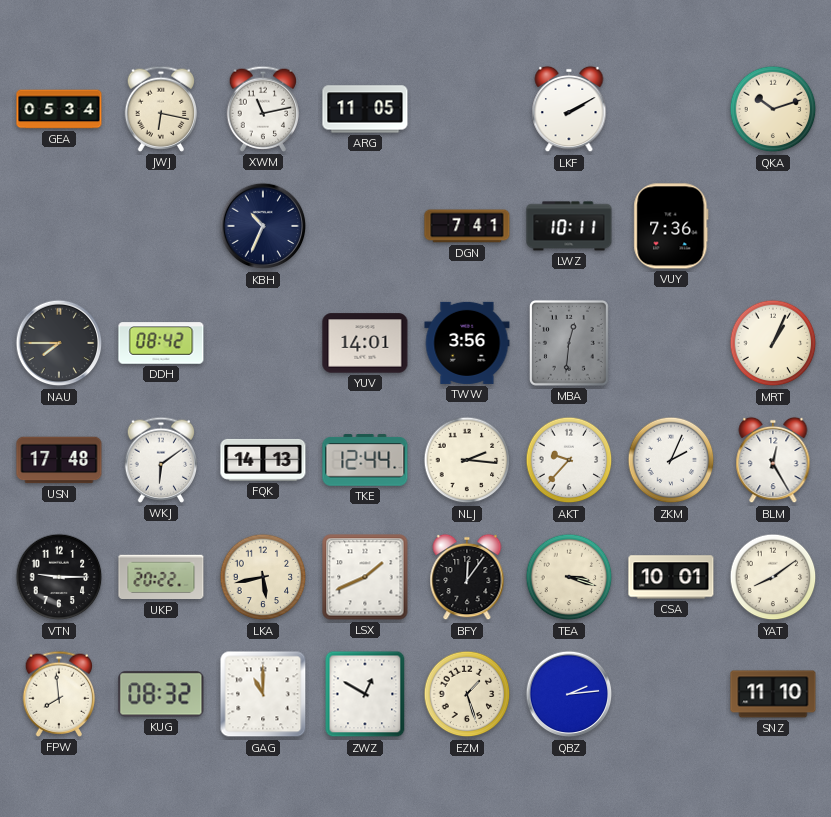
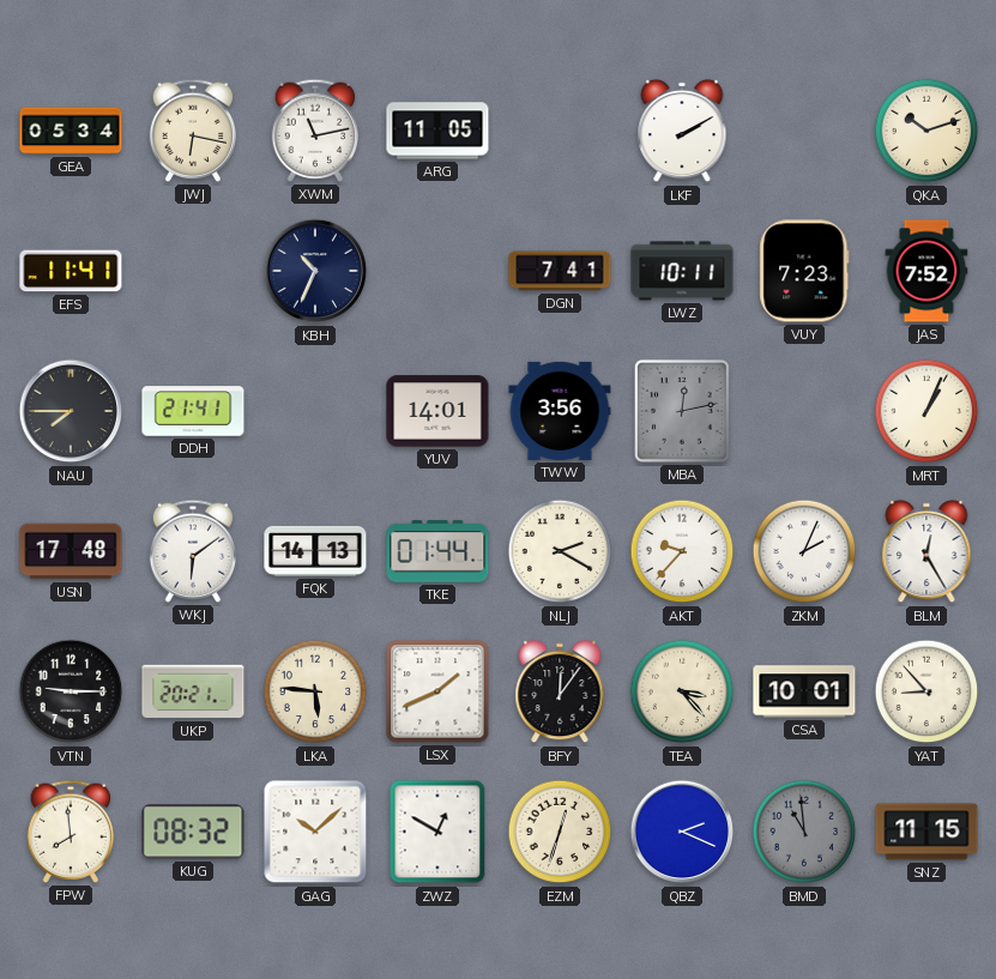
EFS: none -> 11:41
VUY: 7:36 -> 7:23
JAS: none -> 7:52
DDH: 08:42 -> 21:41
MBA: 12:31 -> 12:13
TKE: 12:44 -> 01:44
NLJ: 2:16 -> 2:20
UKP: 20:22 -> 20:21
LKA: 5:43 -> 5:46
TEA: 3:18 -> 3:23
YAT: 8:09 -> 8:53
GAG: 11:00 -> 10:08
EZM: 1:27 -> 12:33
QBZ: 2:14 -> 2:19
BMD: none -> 10:59
SNZ: 11:10 -> 11:15
